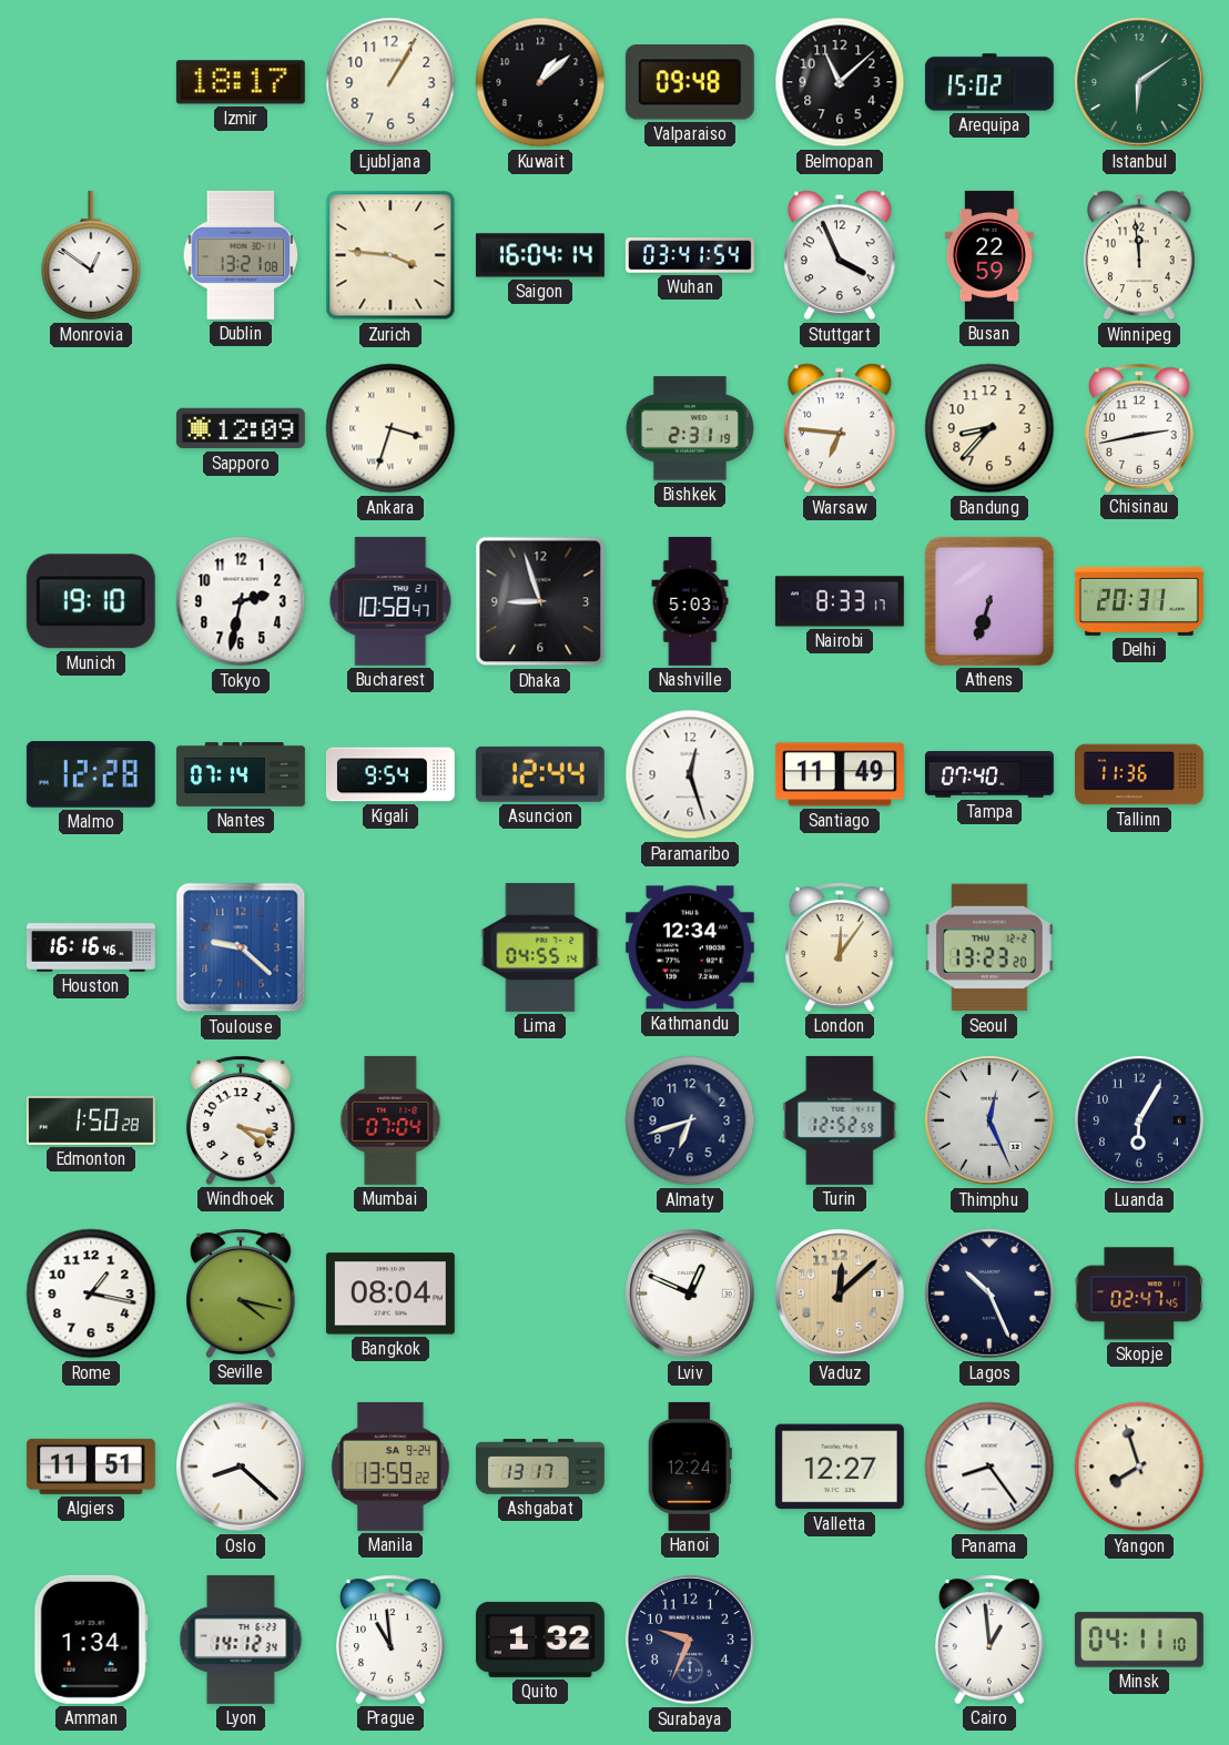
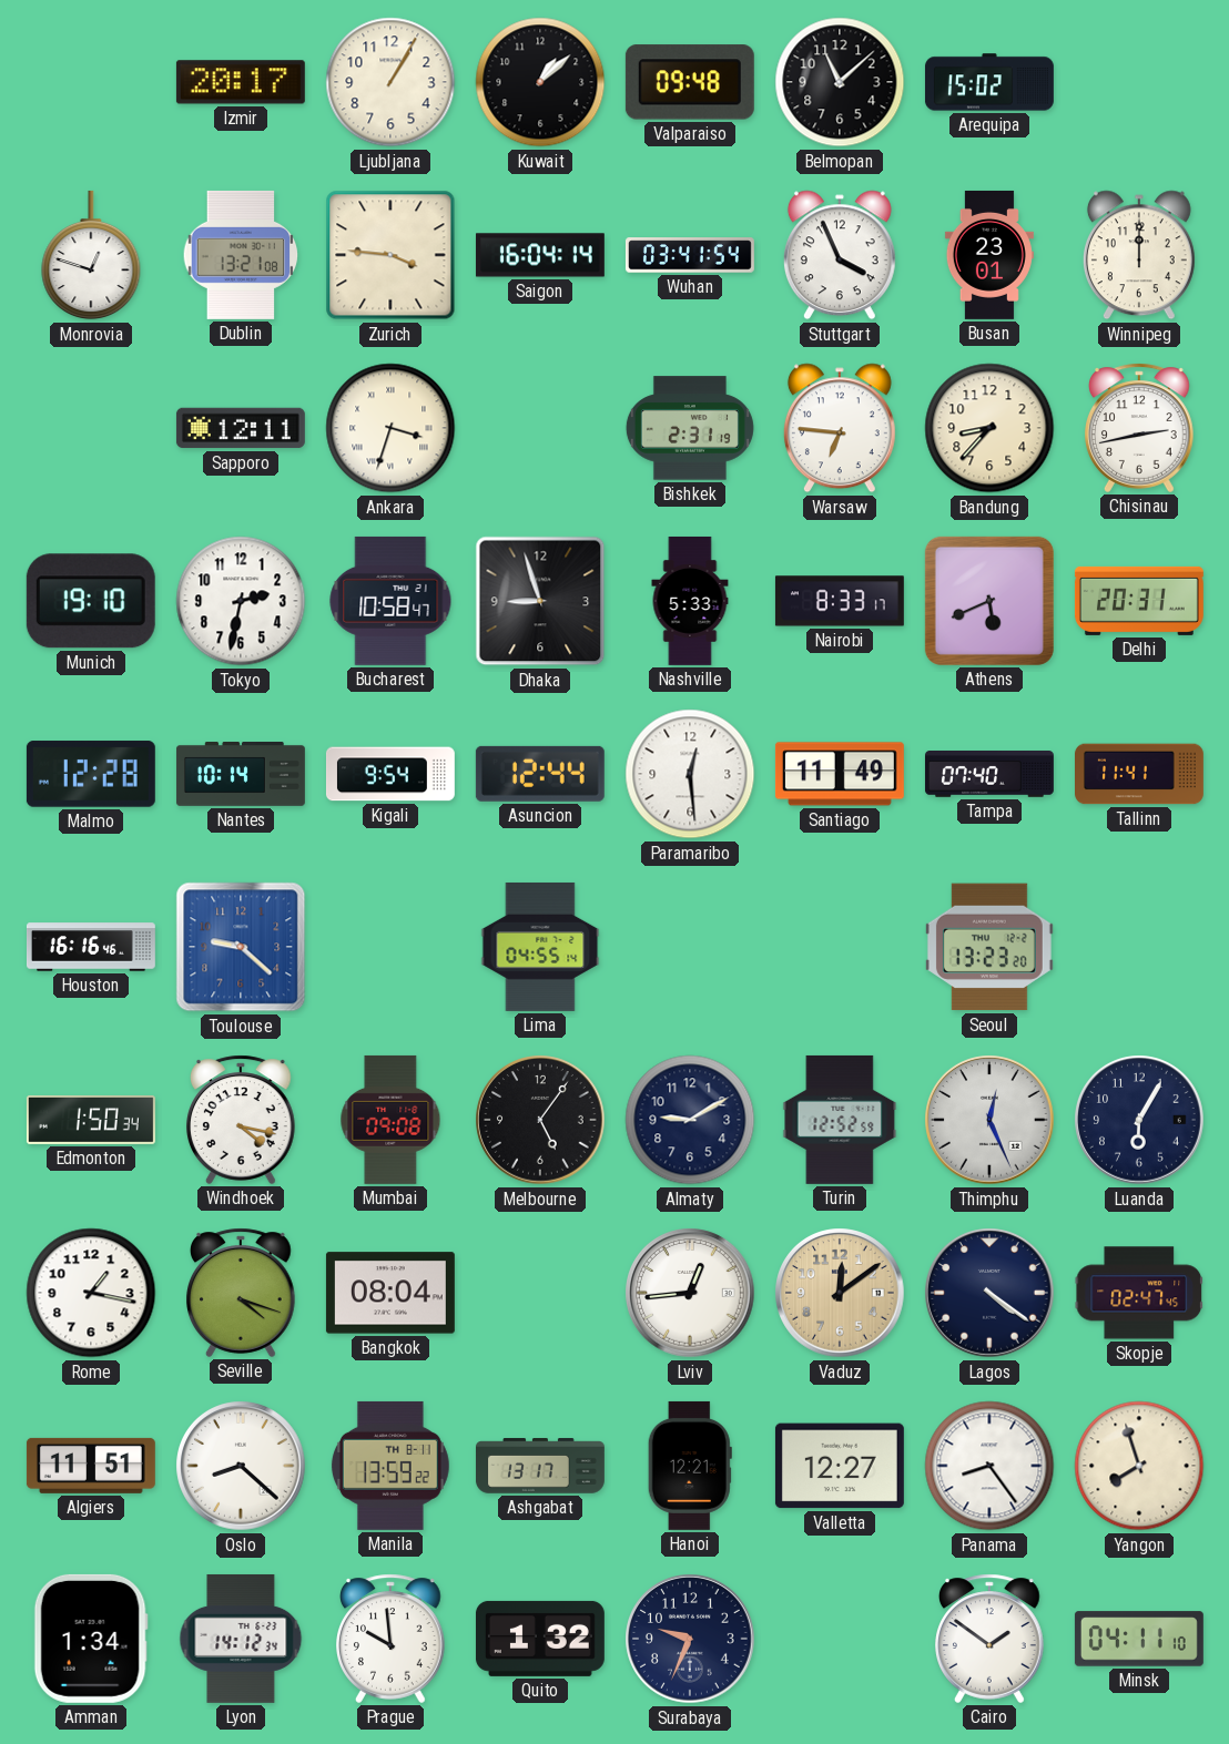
Izmir: 18:17 -> 20:17
Istanbul: 6:09 -> none
Monrovia: 12:51 -> 12:48
Busan: 22:59 -> 23:01
Winnipeg: 11:59 -> 12:00
Sapporo: 12:09 -> 12:11
Nashville: 5:03 -> 5:33
Athens: 6:33 -> 5:41
Nantes: 07:14 -> 10:14
Paramaribo: 12:27 -> 12:29
Tallinn: 11:36 -> 11:41
Kathmandu: 12:34 -> none
London: 12:06 -> none
Edmonton: 1:50:28 -> 1:50:34
Mumbai: 07:04 -> 09:08
Melbourne: none -> 5:06
Almaty: 6:42 -> 9:10
Seville: 4:17 -> 4:18
Lviv: 12:49 -> 12:44
Vaduz: 12:08 -> 12:09
Lagos: 10:26 -> 4:21
Manila date: SA 9-24 -> TH 8-11
Hanoi: 12:24 -> 12:21
Prague: 10:59 -> 9:59
Cairo: 12:59 -> 1:51
